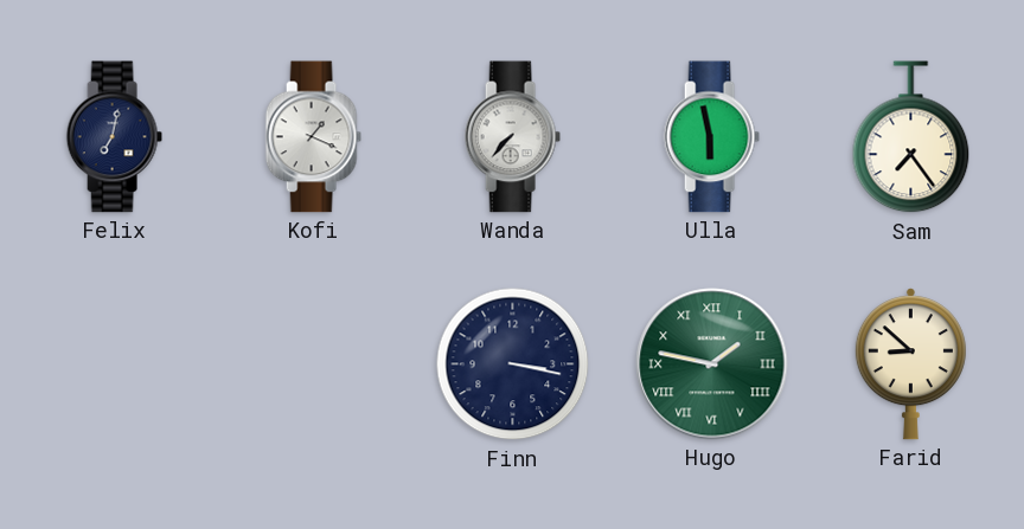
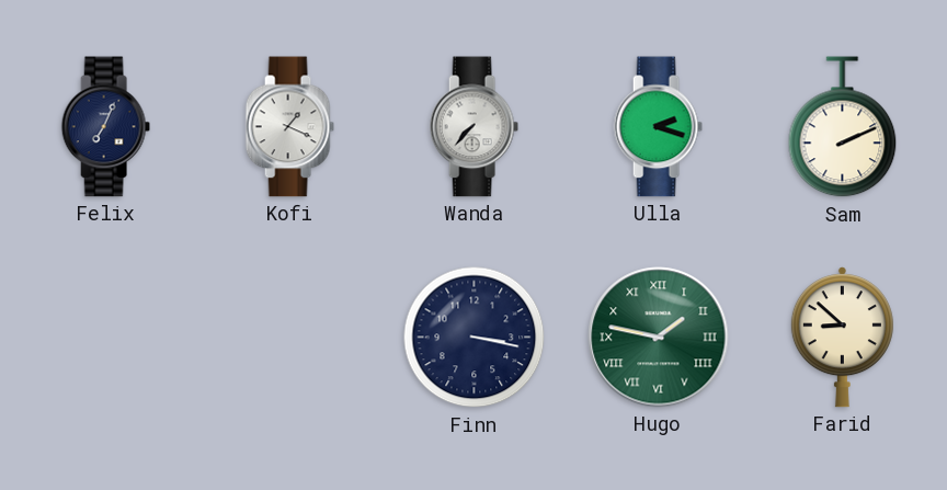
Felix: 7:02 -> 7:04
Ulla: 5:58 -> 2:18
Sam: 7:24 -> 2:11
